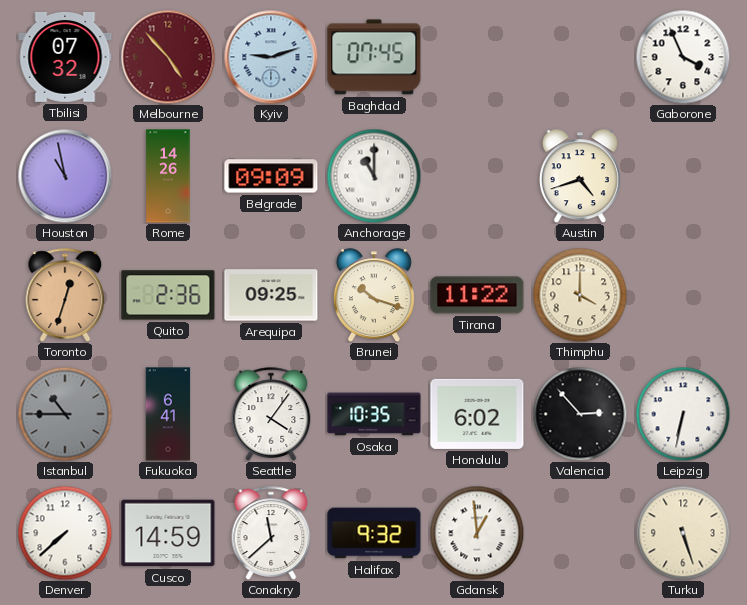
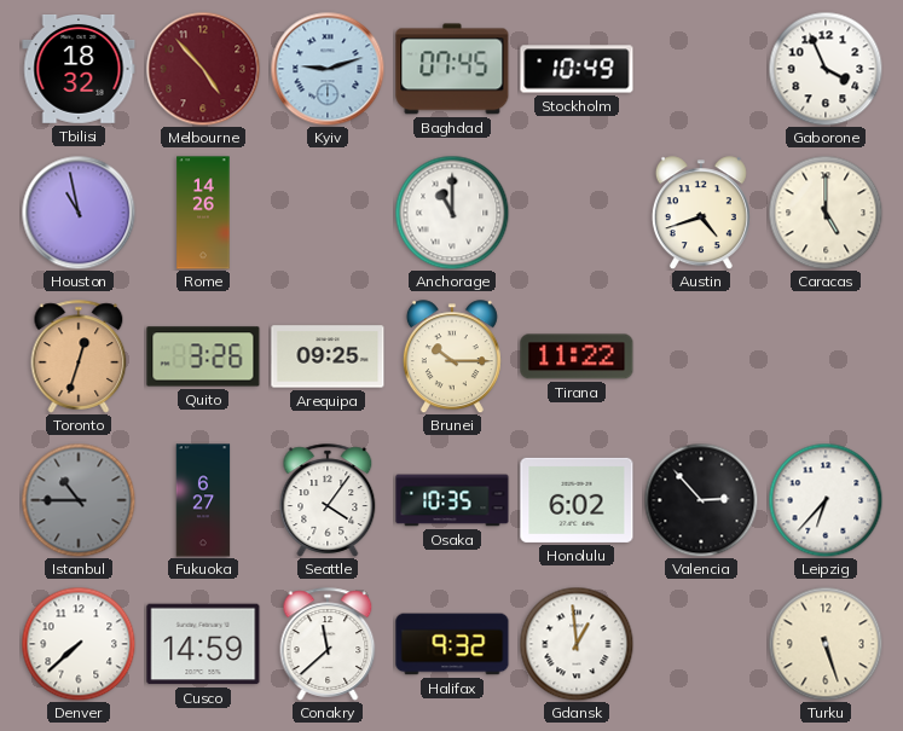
Tbilisi: 07:32 -> 18:32
Stockholm: none -> 10:49
Belgrade: 09:09 -> none
Caracas: none -> 5:00
Quito: 2:36 -> 3:26
Brunei: 10:18 -> 10:15
Thimphu: 4:00 -> none
Fukuoka: 6:41 -> 6:27
Leipzig: 6:32 -> 6:37
